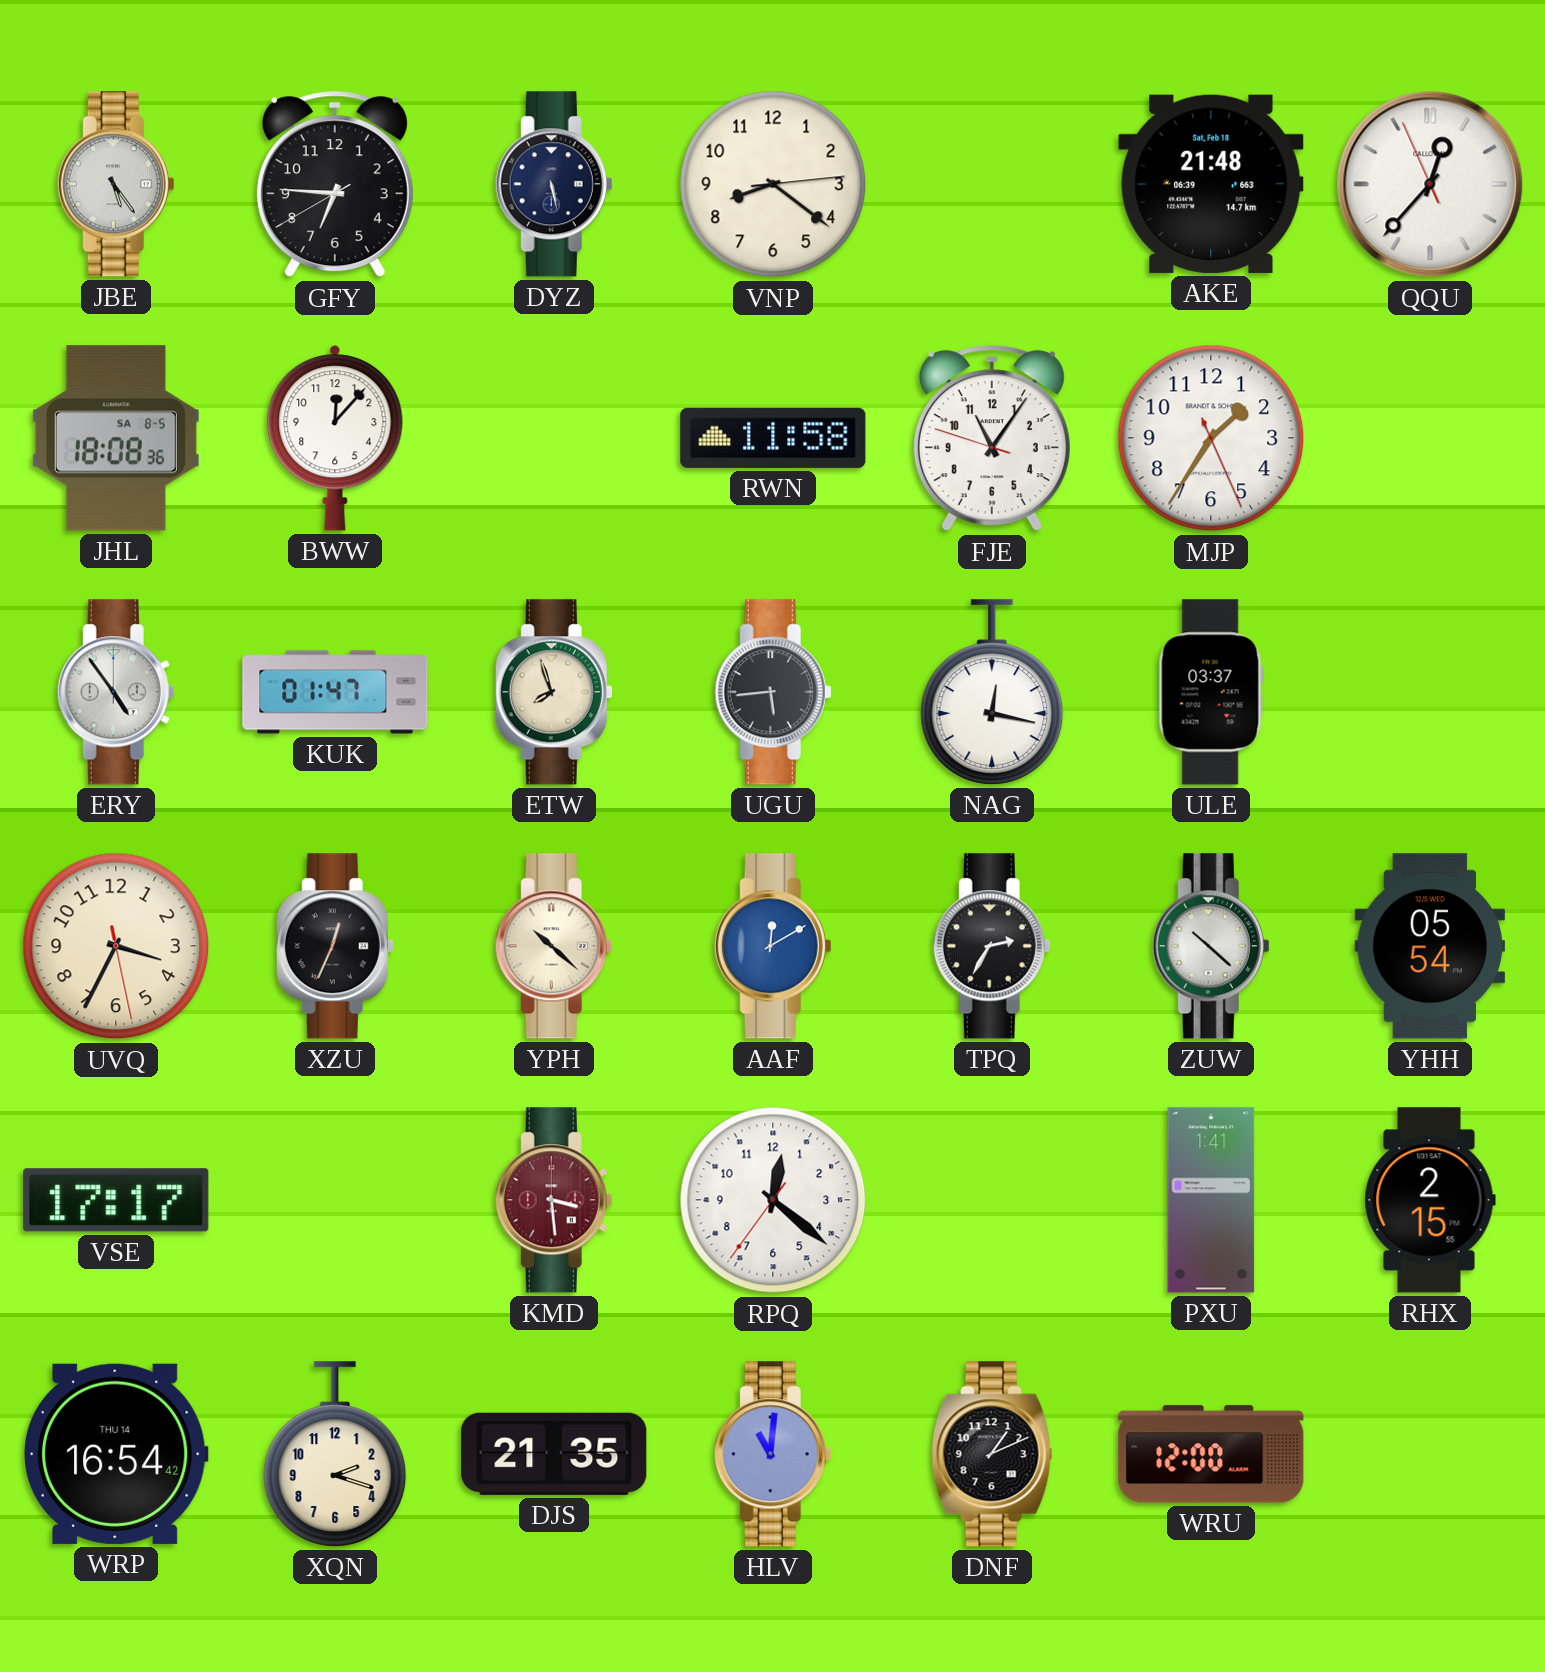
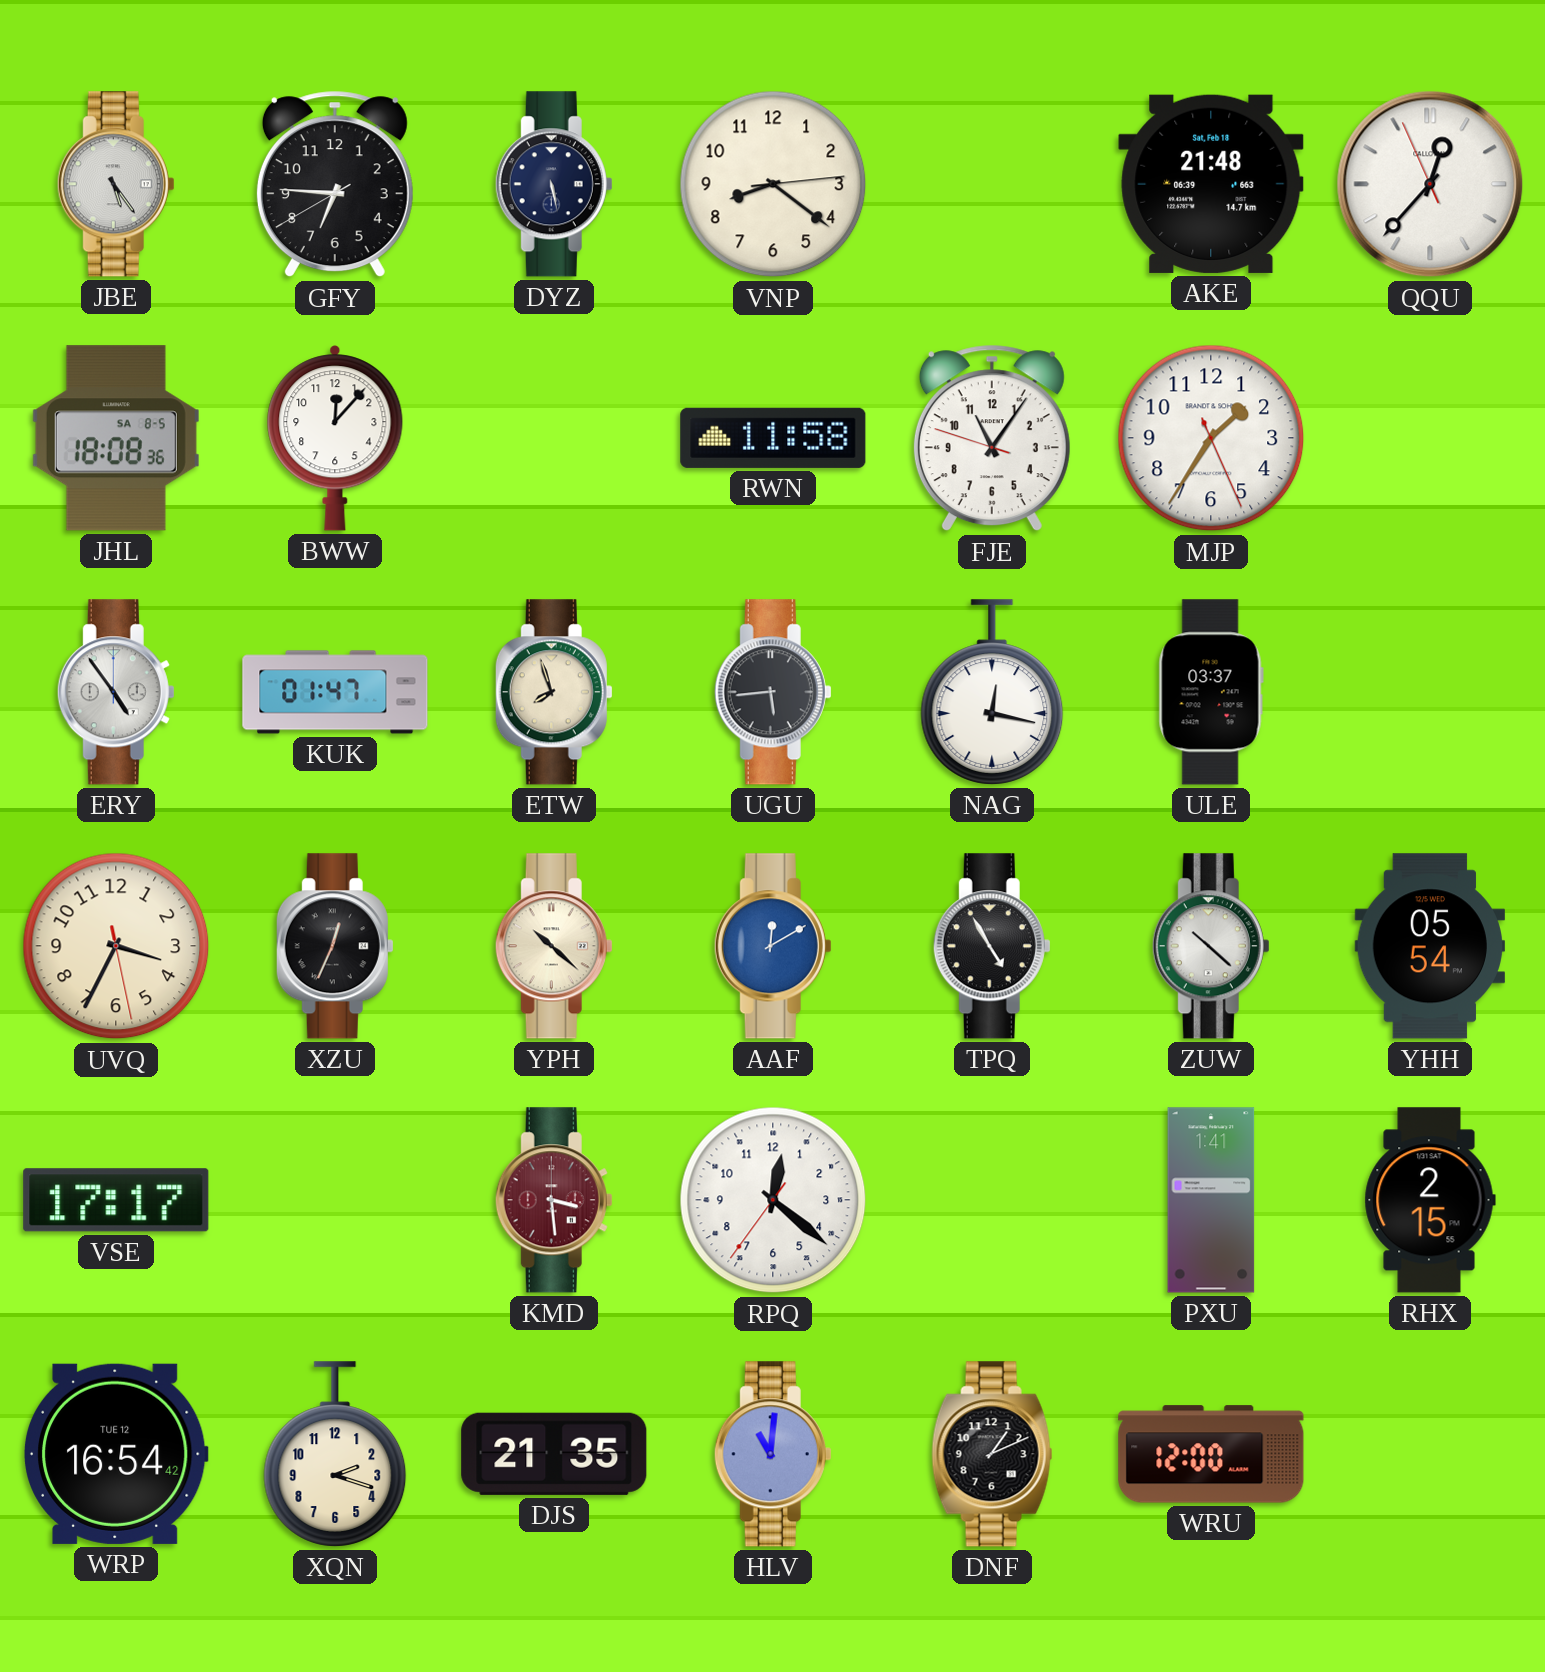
TPQ: 2:35 -> 4:55
WRP date: THU 14 -> TUE 12
